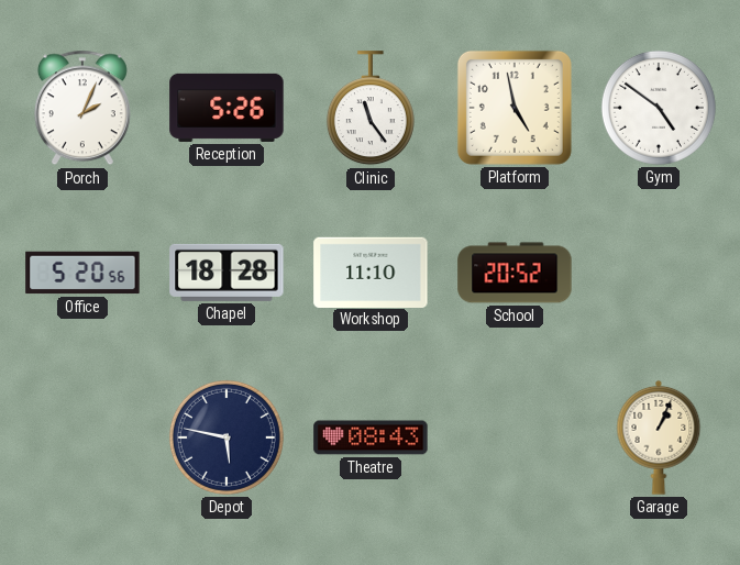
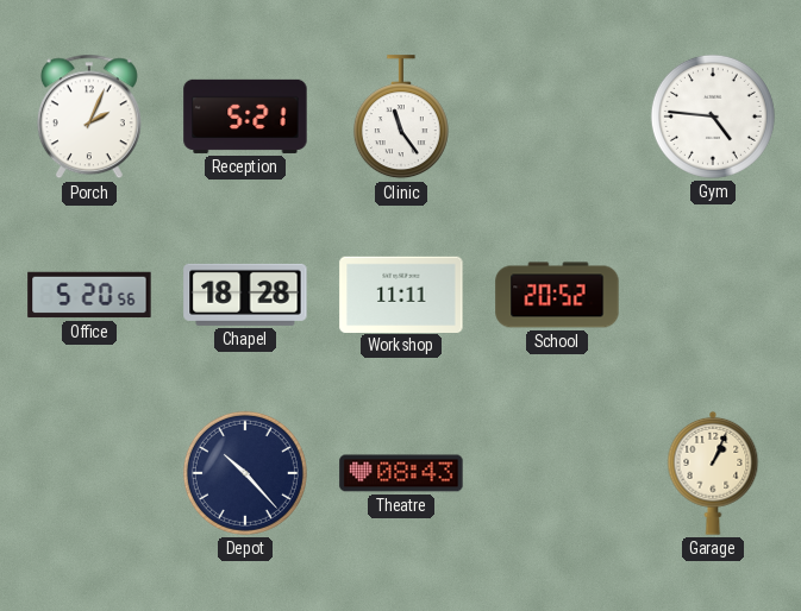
Reception: 5:26 -> 5:21
Platform: 4:58 -> none
Gym: 4:51 -> 4:46
Workshop: 11:10 -> 11:11
Depot: 5:47 -> 10:23
